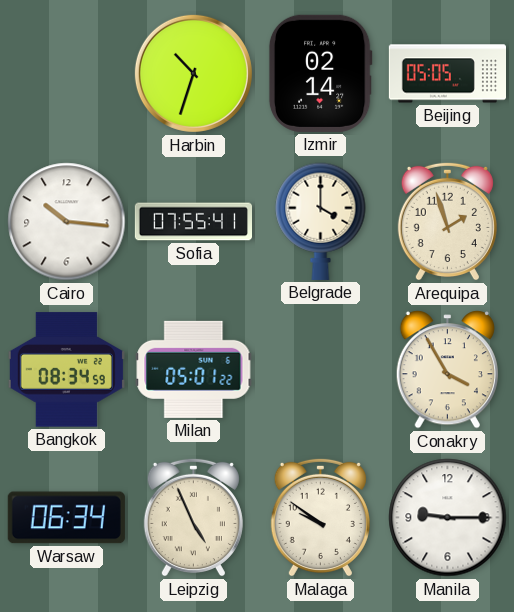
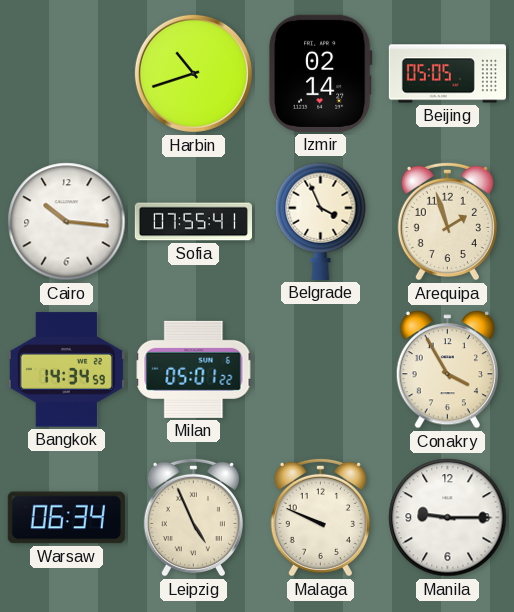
Harbin: 10:33 -> 10:42
Belgrade: 4:00 -> 3:56
Bangkok: 08:34 -> 14:34
Malaga: 9:51 -> 9:49
